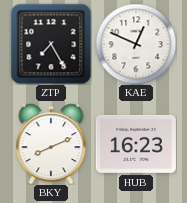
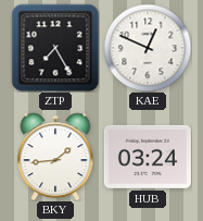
BKY: 8:11 -> 1:44
HUB: 16:23 -> 03:24
